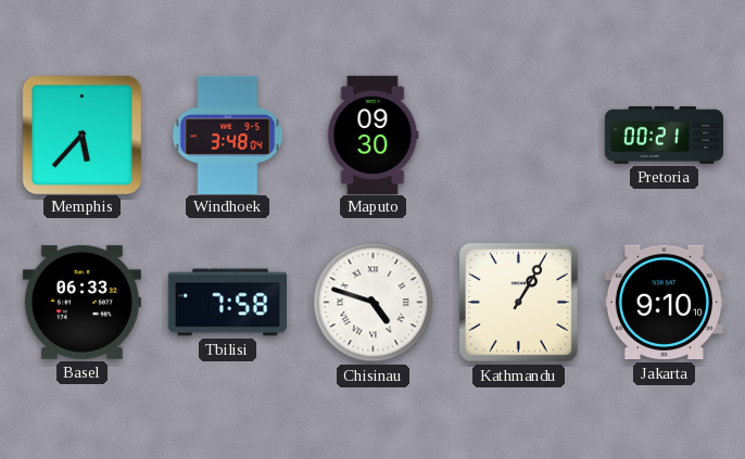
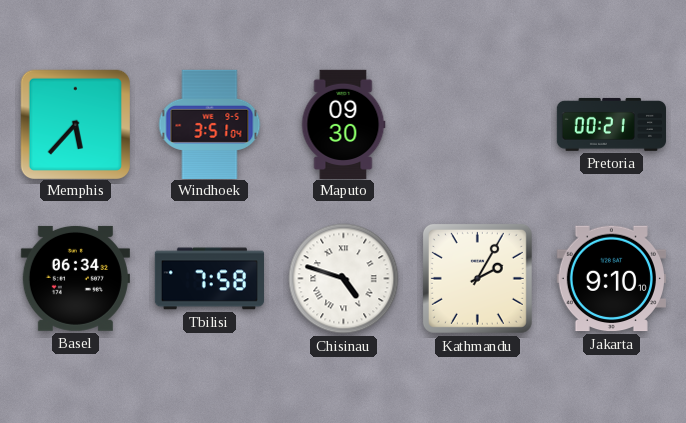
Windhoek: 3:48 -> 3:51
Basel: 06:33 -> 06:34
Kathmandu: 1:05 -> 2:05
